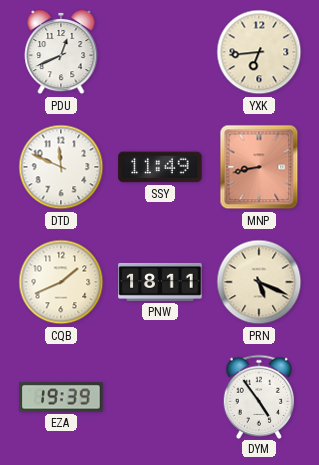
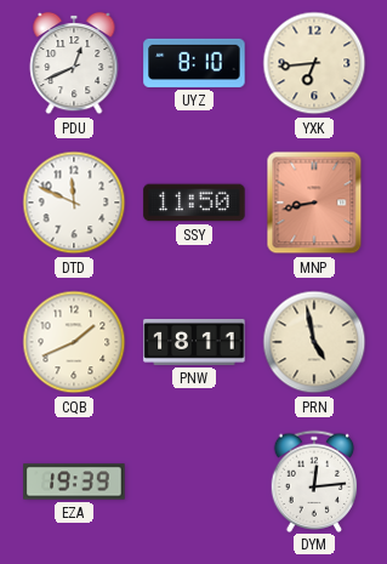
UYZ: none -> 8:10
SSY: 11:49 -> 11:50
PRN: 5:19 -> 4:58
DYM: 4:54 -> 12:14
